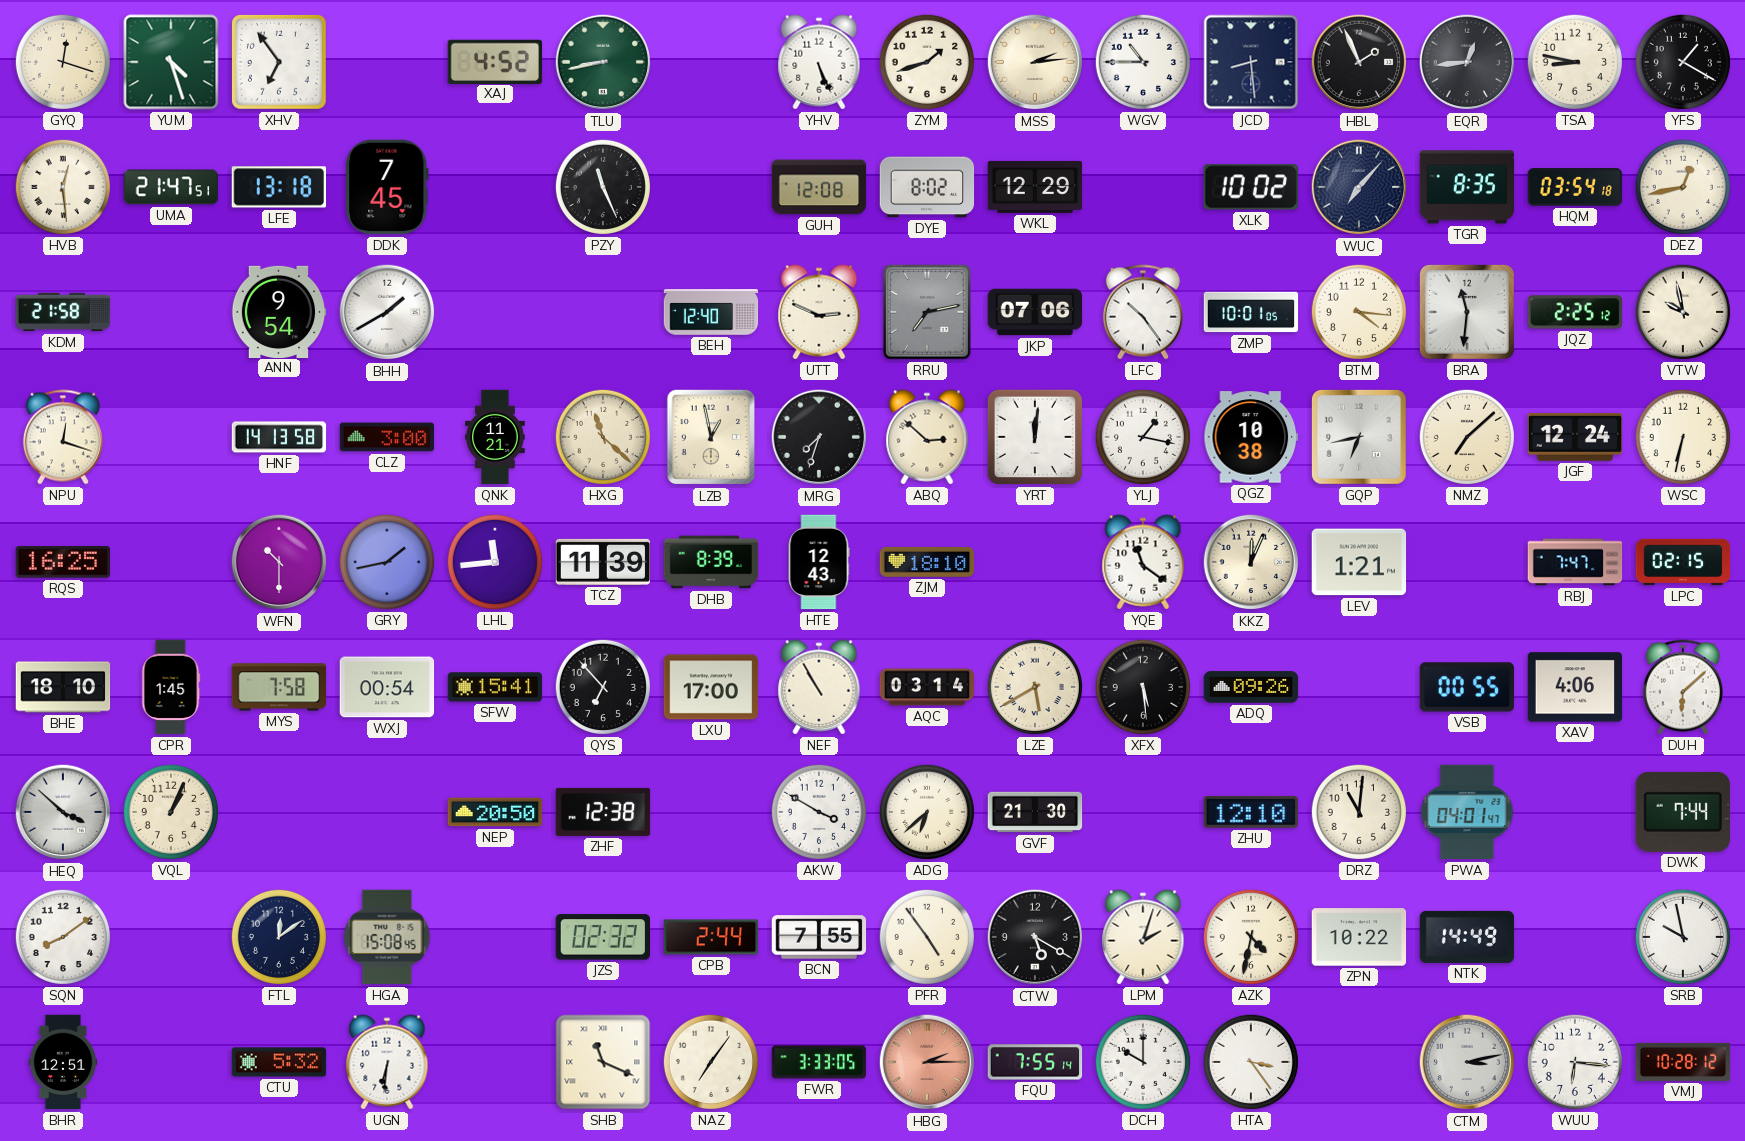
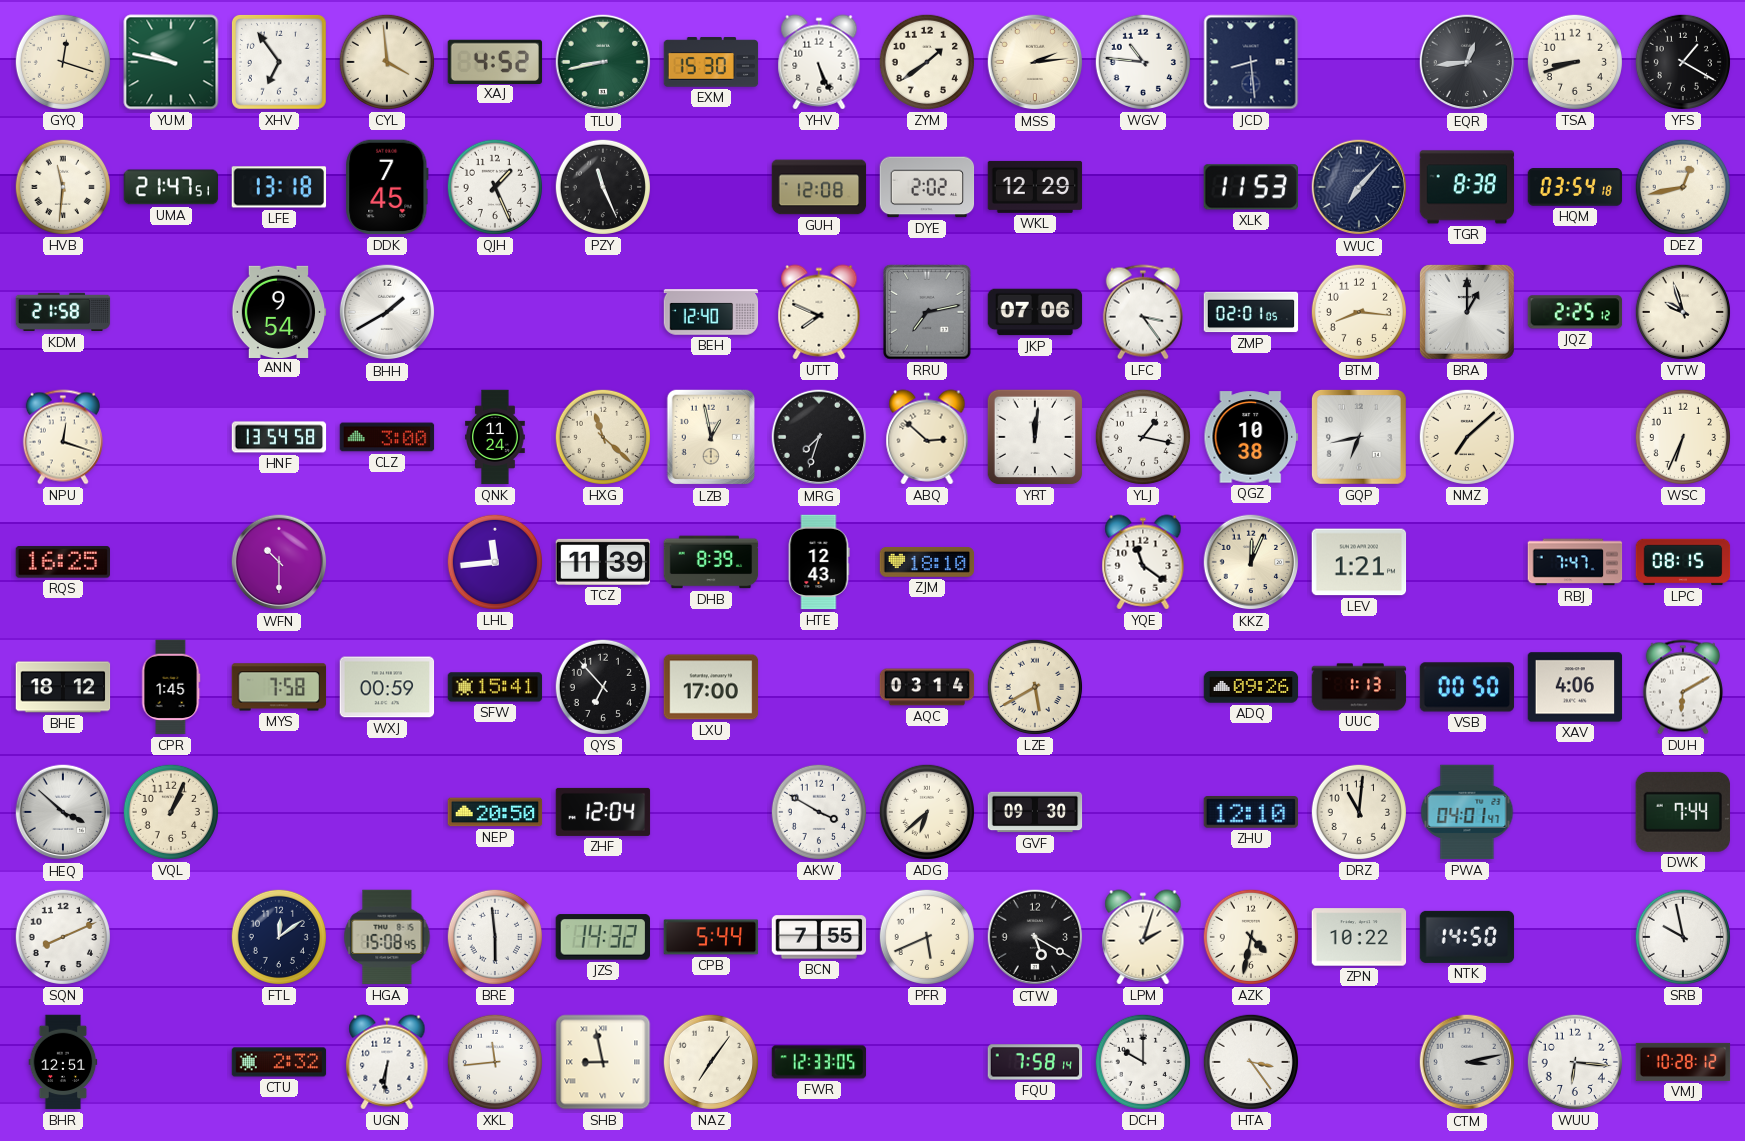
YUM: 4:27 -> 9:47
CYL: none -> 3:59
EXM: none -> 15:30
ZYM: 1:42 -> 1:39
WGV: 10:45 -> 10:46
HBL: 1:56 -> none
TSA: 8:47 -> 8:42
HVB: 12:29 -> 11:31
QJH: none -> 1:26
DYE: 8:02 -> 2:02
XLK: 10:02 -> 11:53
TGR: 8:35 -> 8:38
UTT: 2:49 -> 7:49
LFC: 10:24 -> 3:24
ZMP: 10:01 -> 02:01
BTM: 4:16 -> 8:16
BRA: 11:31 -> 1:00
VTW: 9:58 -> 9:57
HNF: 14:13 -> 13:54
QNK: 11:21 -> 11:24
JGF: 12:24 -> none
WSC: 6:32 -> 6:34
GRY: 1:43 -> none
LPC: 02:15 -> 08:15
BHE: 18:10 -> 18:12
WXJ: 00:54 -> 00:59
NEF: 10:55 -> none
XFX: 5:29 -> none
UUC: none -> 1:13
VSB: 00:55 -> 00:50
DUH: 6:08 -> 6:10
ZHF: 12:38 -> 12:04
GVF: 21:30 -> 09:30
SQN: 8:09 -> 8:11
BRE: none -> 5:59
JZS: 02:32 -> 14:32
CPB: 2:44 -> 5:44
PFR: 4:54 -> 5:41
NTK: 14:49 -> 14:50
CTU: 5:32 -> 2:32
XKL: none -> 11:44
SHB: 11:19 -> 8:58
FWR: 3:33 -> 12:33
HBG: 2:15 -> none
FQU: 7:55 -> 7:58
